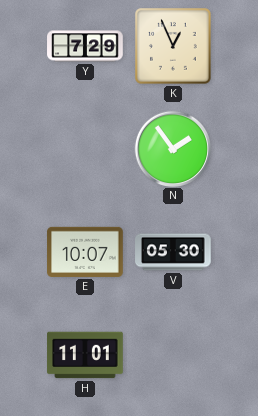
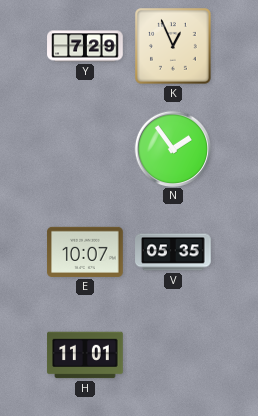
V: 05:30 -> 05:35
